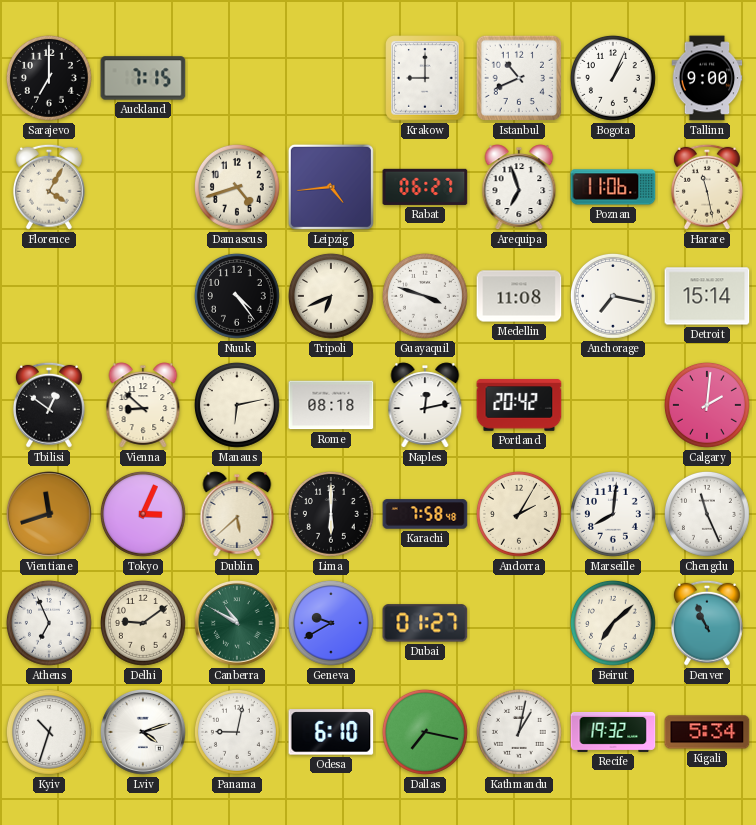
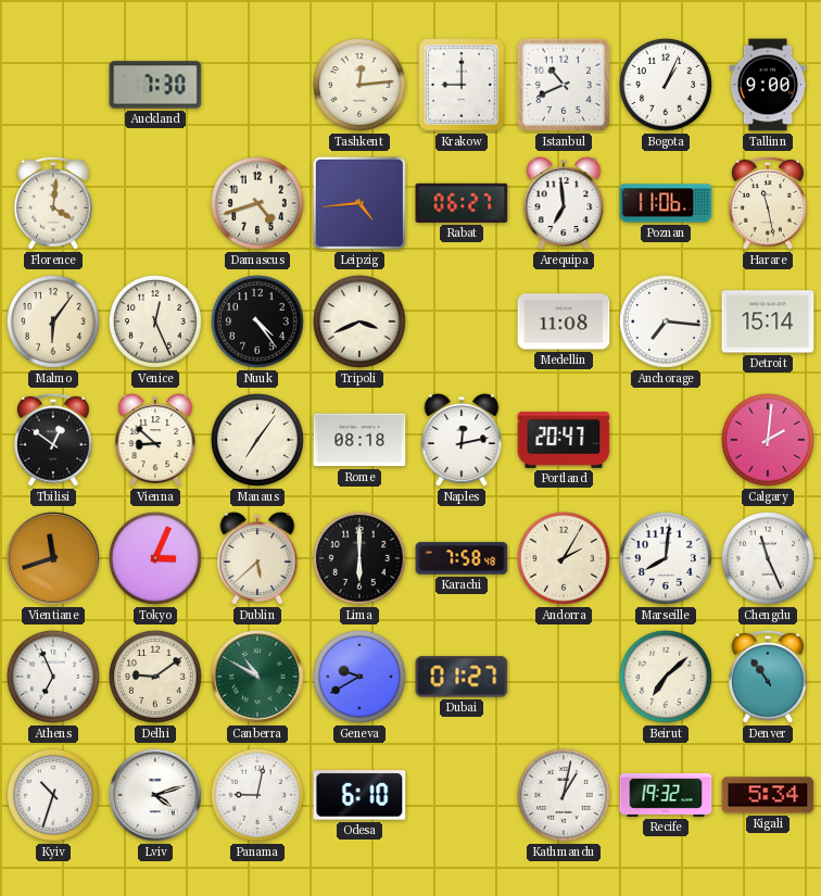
Sarajevo: 7:00 -> none
Auckland: 7:15 -> 7:30
Tashkent: none -> 12:14
Florence: 4:05 -> 4:01
Arequipa: 6:57 -> 6:59
Malmo: none -> 6:06
Venice: none -> 12:26
Tripoli: 6:41 -> 3:41
Guayaquil: 3:48 -> none
Anchorage: 7:17 -> 7:16
Manaus: 6:13 -> 7:06
Portland: 20:42 -> 20:47
Denver: 10:56 -> 10:54
Dallas: 7:17 -> none
